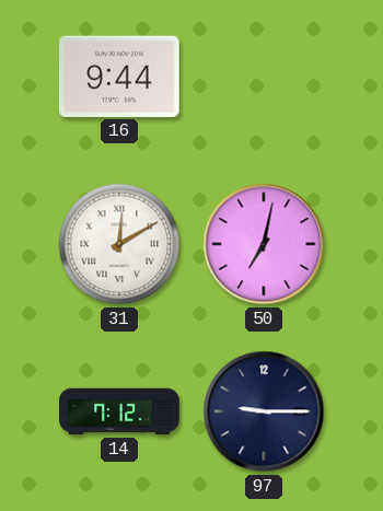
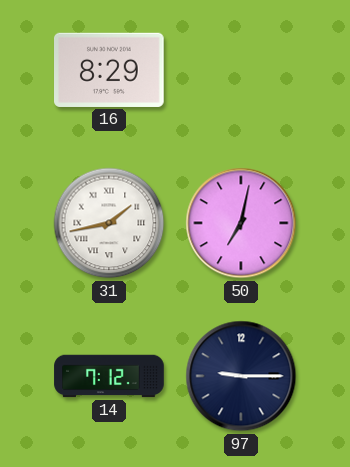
16: 9:44 -> 8:29
31: 12:10 -> 1:43
